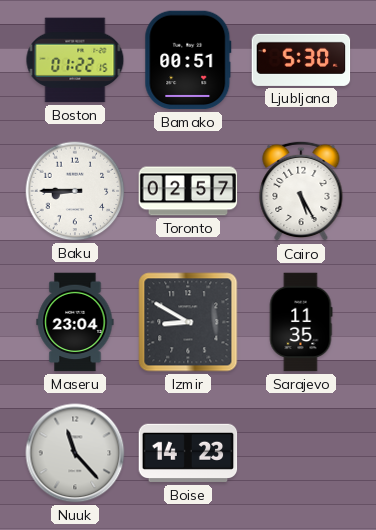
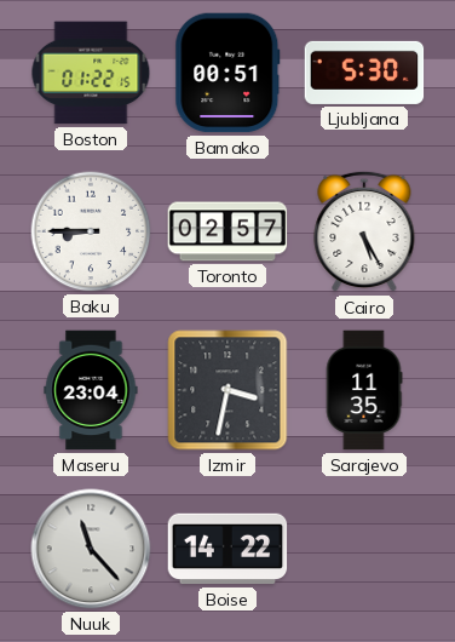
Izmir: 8:50 -> 3:32
Boise: 14:23 -> 14:22
